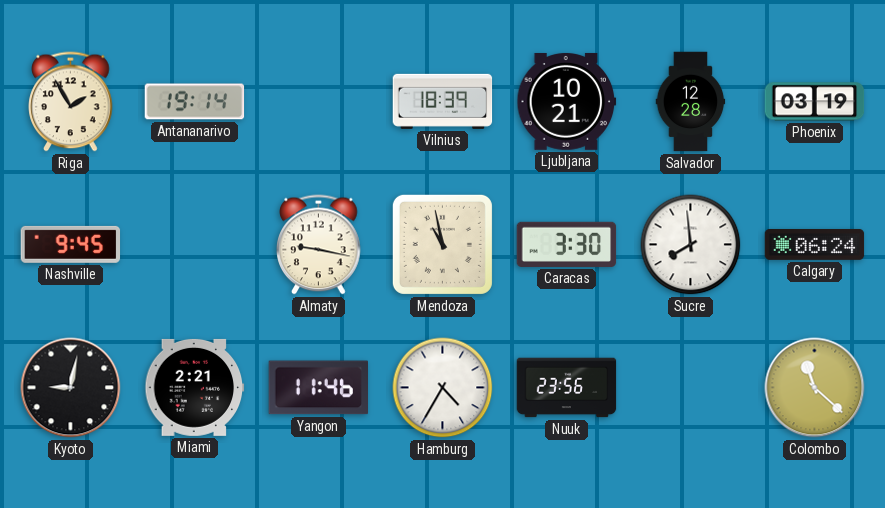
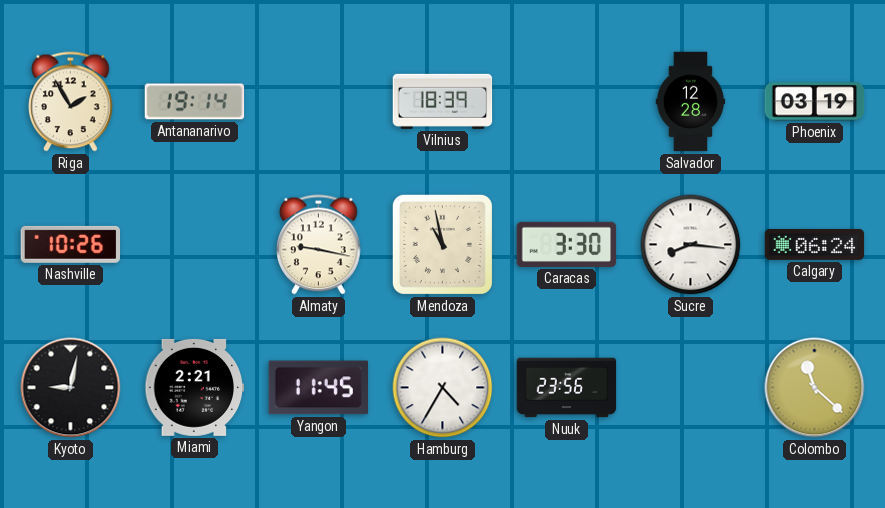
Ljubljana: 10:21 -> none
Nashville: 9:45 -> 10:26
Sucre: 7:59 -> 8:16
Yangon: 11:46 -> 11:45
